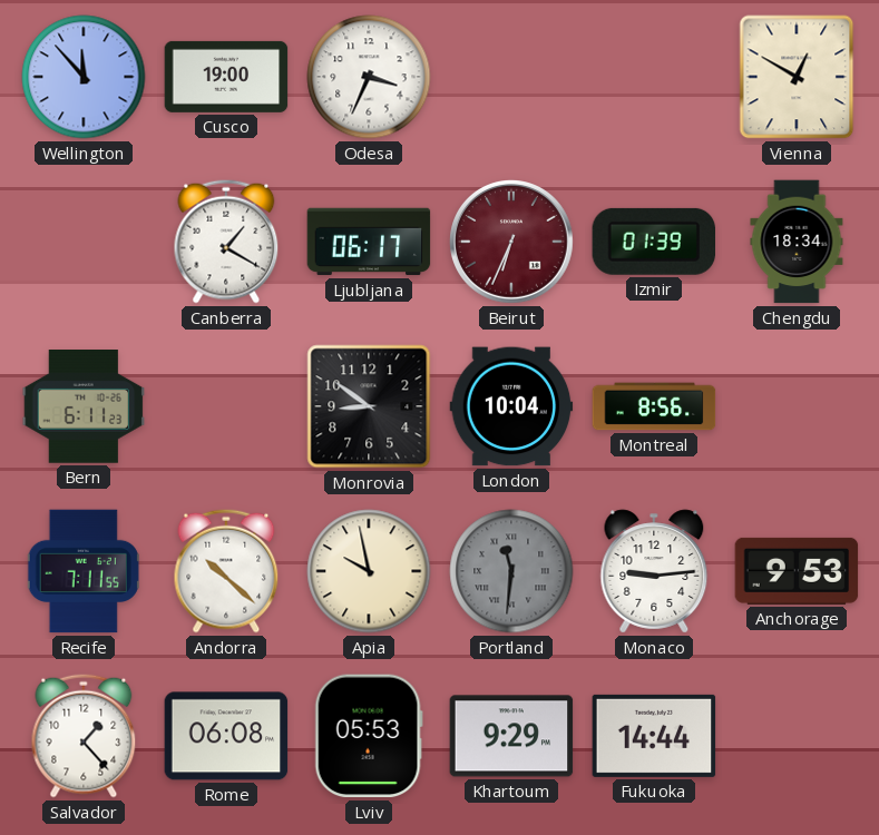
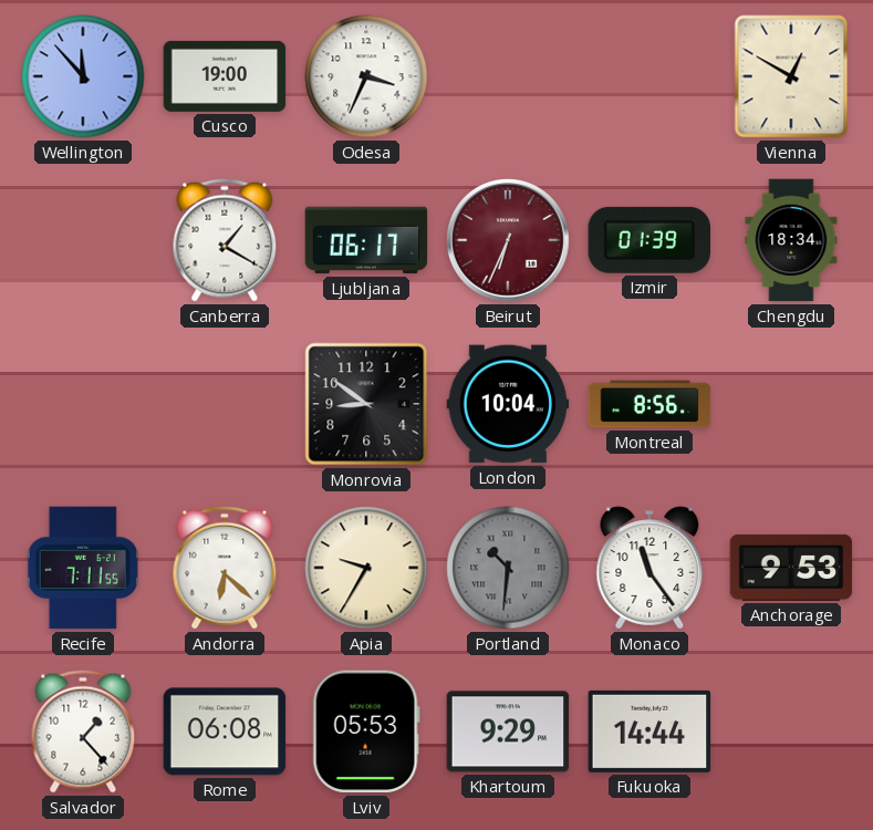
Bern: 6:11 -> none
Andorra: 10:22 -> 6:22
Apia: 9:58 -> 9:35
Portland: 11:31 -> 10:31
Monaco: 9:14 -> 11:24
